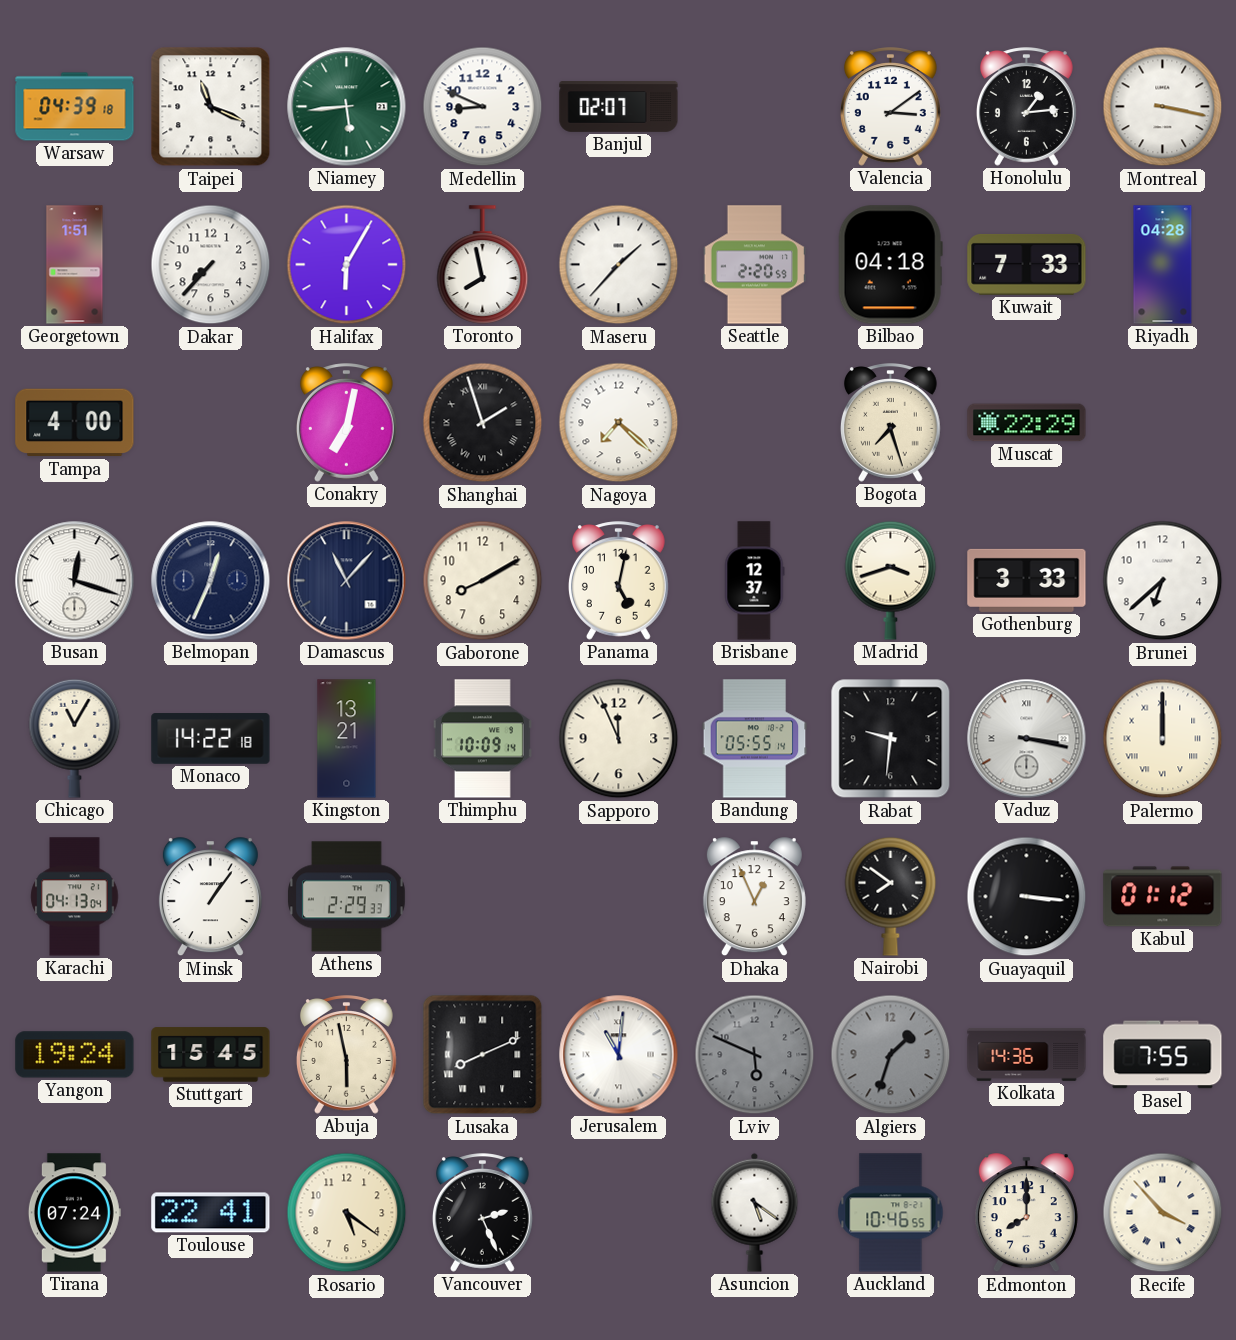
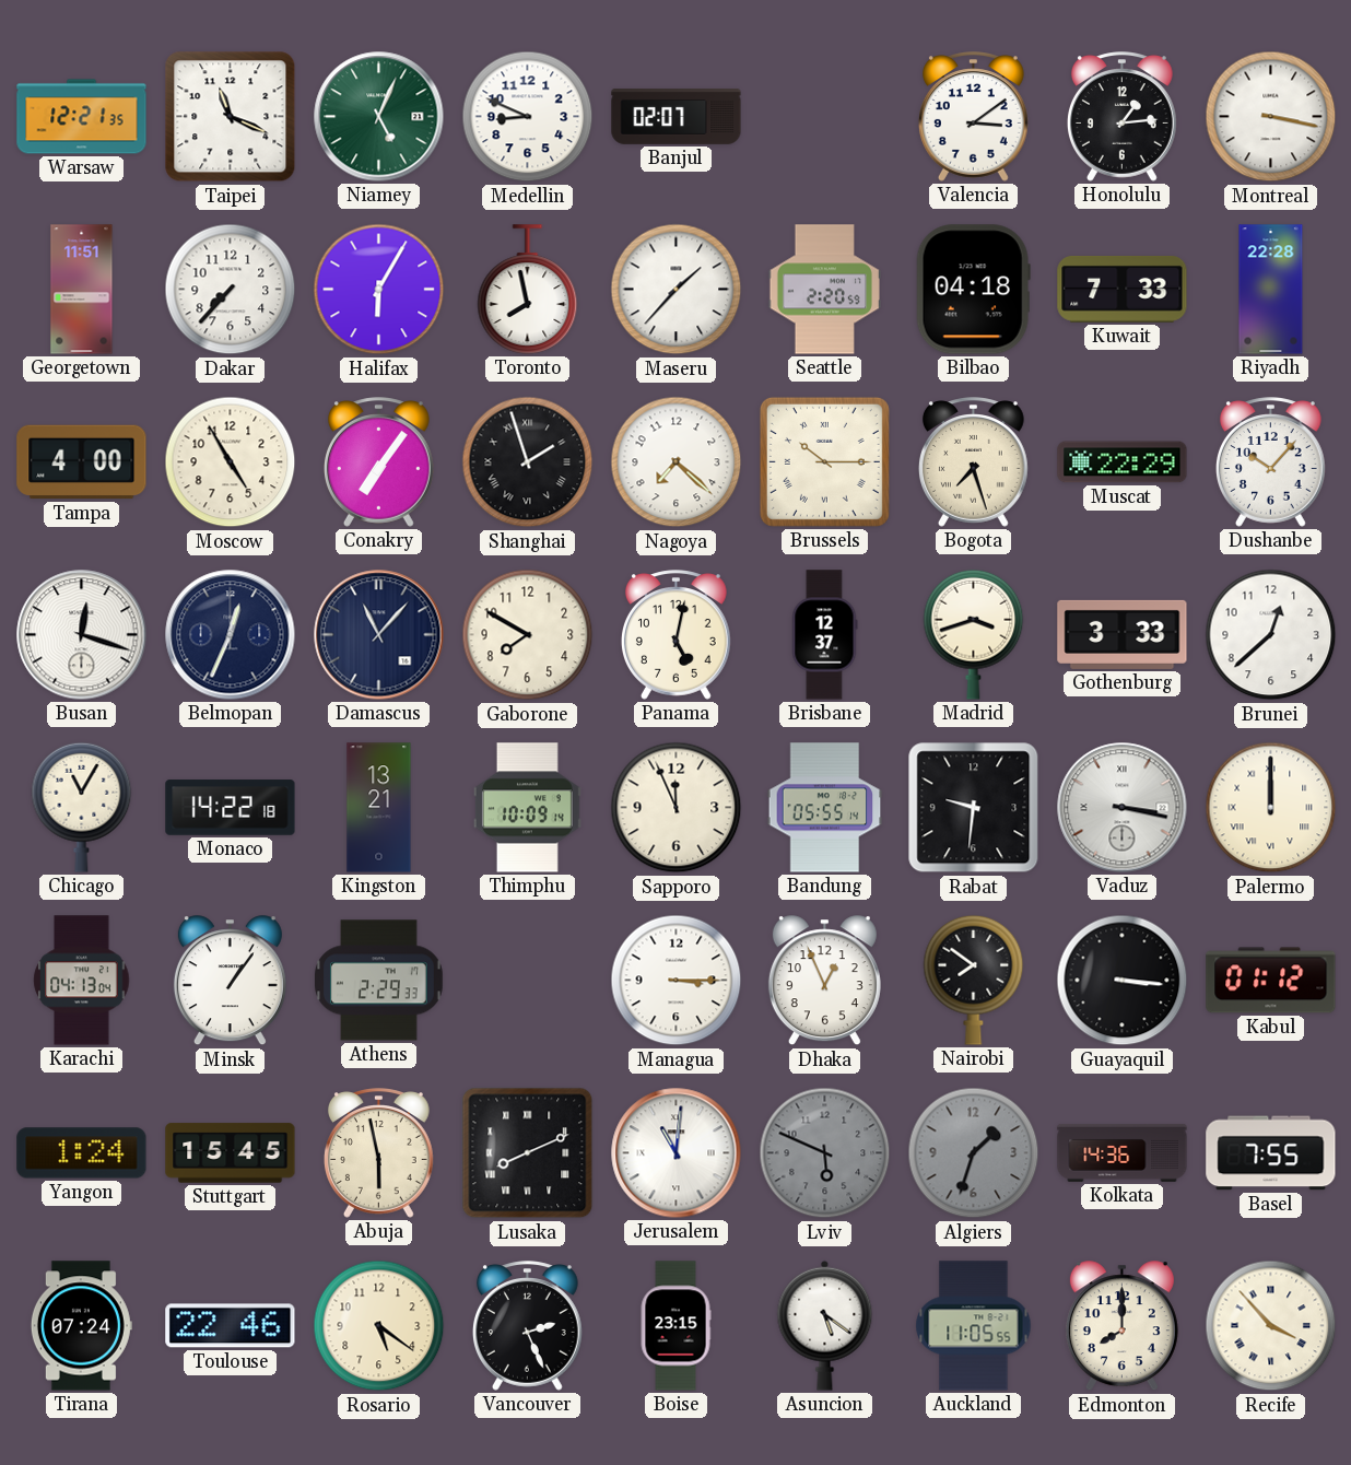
Warsaw: 04:39 -> 12:21
Niamey: 5:44 -> 5:04
Georgetown: 1:51 -> 11:51
Riyadh: 04:28 -> 22:28
Moscow: none -> 4:55
Conakry: 7:02 -> 7:06
Brussels: none -> 10:15
Dushanbe: none -> 10:07
Gaborone: 8:10 -> 7:50
Brunei: 6:38 -> 12:38
Managua: none -> 3:15
Yangon: 19:24 -> 1:24
Toulouse: 22:41 -> 22:46
Boise: none -> 23:15
Auckland: 10:46 -> 11:05
